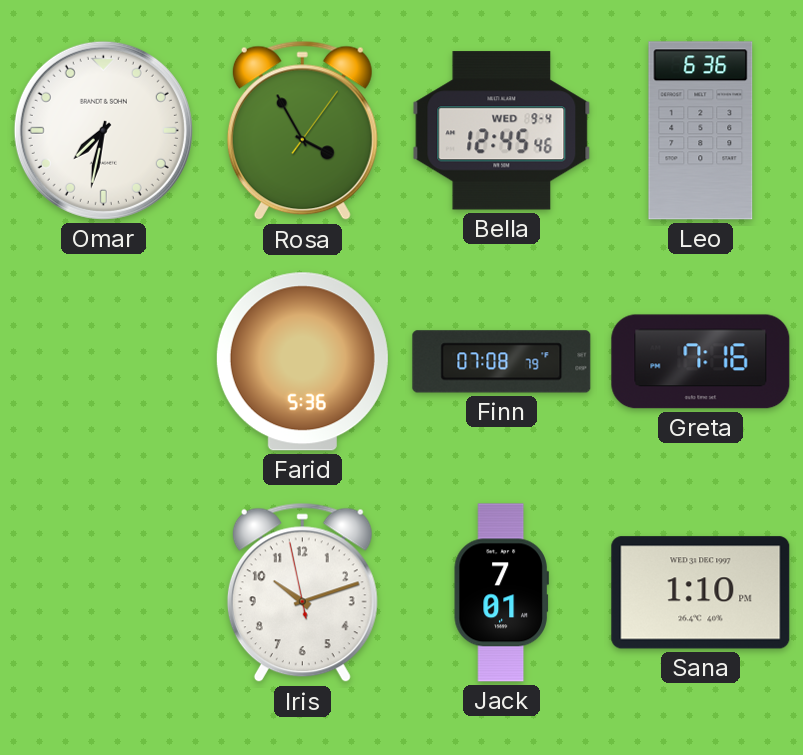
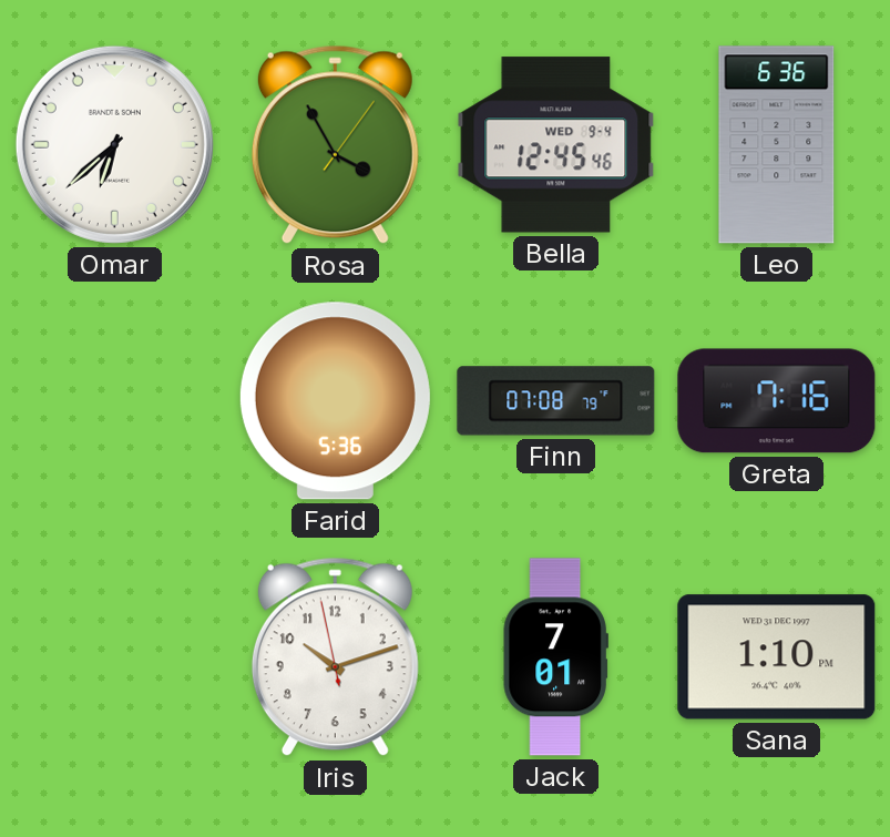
Omar: 7:32 -> 6:38
